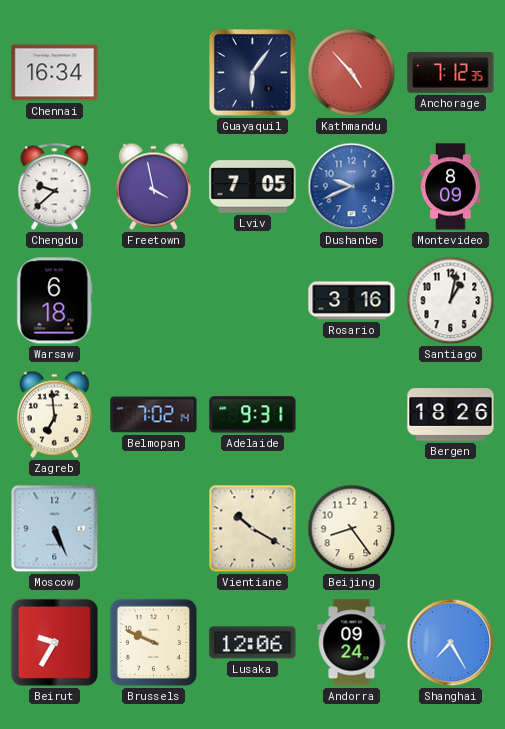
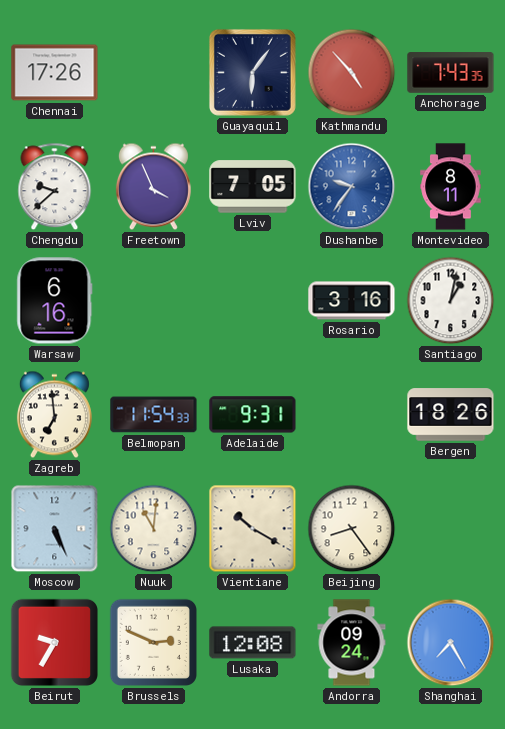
Chennai: 16:34 -> 17:26
Anchorage: 7:12 -> 7:43
Freetown: 3:58 -> 3:56
Dushanbe: 9:41 -> 9:36
Montevideo: 8:09 -> 8:11
Warsaw: 6:18 -> 6:16
Belmopan: 7:02 -> 11:54
Nuuk: none -> 11:01
Brussels: 9:49 -> 2:49
Lusaka: 12:06 -> 12:08
